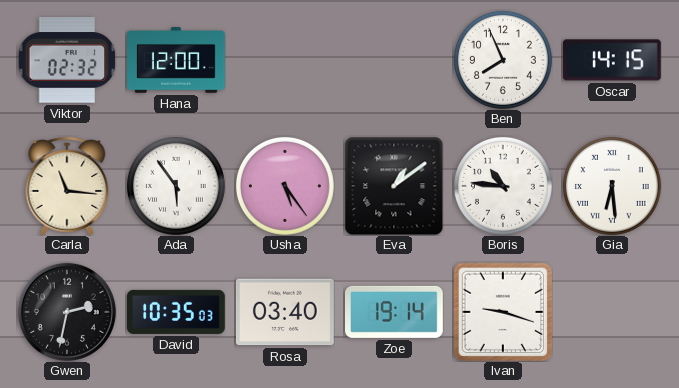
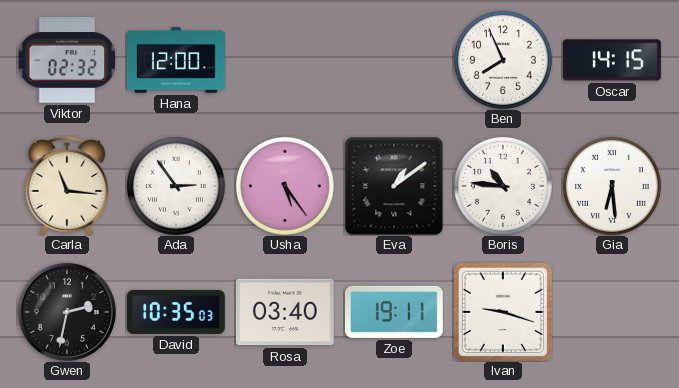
Ada: 5:54 -> 2:54
Zoe: 19:14 -> 19:11
